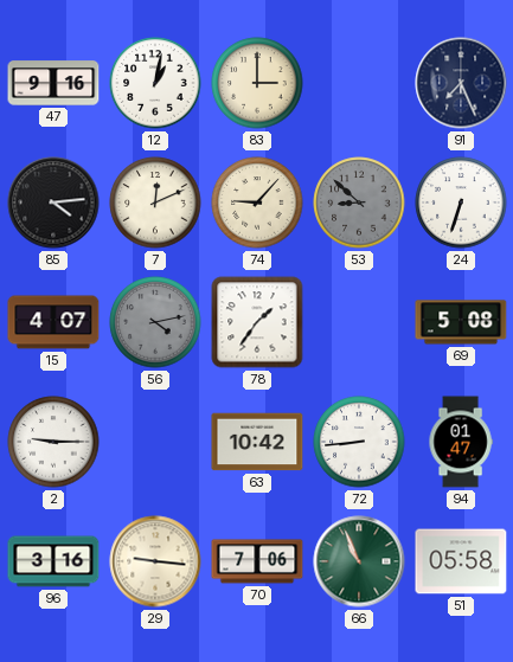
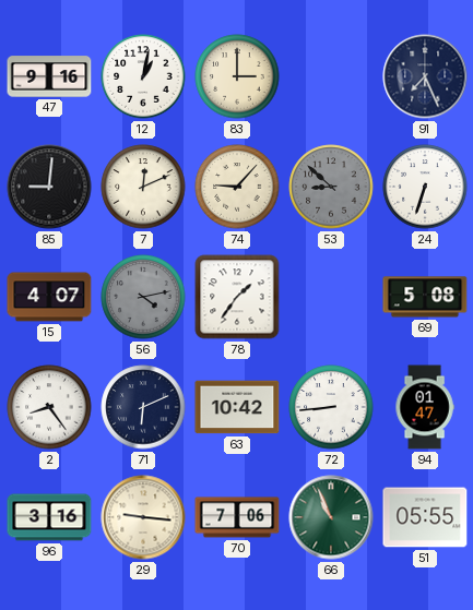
85: 4:14 -> 9:01
2: 9:15 -> 8:24
71: none -> 6:11
51: 05:58 -> 05:55
